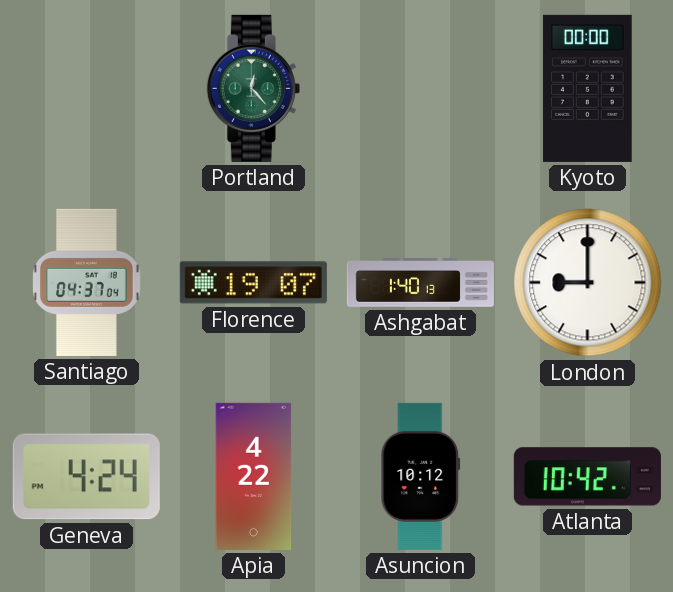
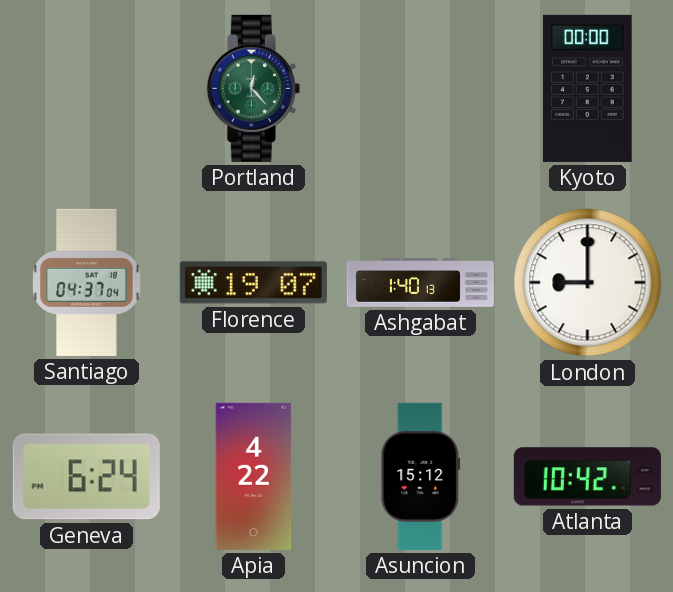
Geneva: 4:24 -> 6:24
Asuncion: 10:12 -> 15:12
